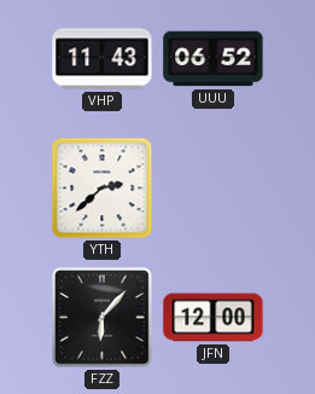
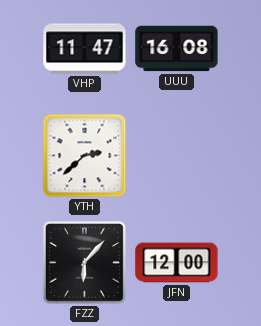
VHP: 11:43 -> 11:47
UUU: 06:52 -> 16:08
